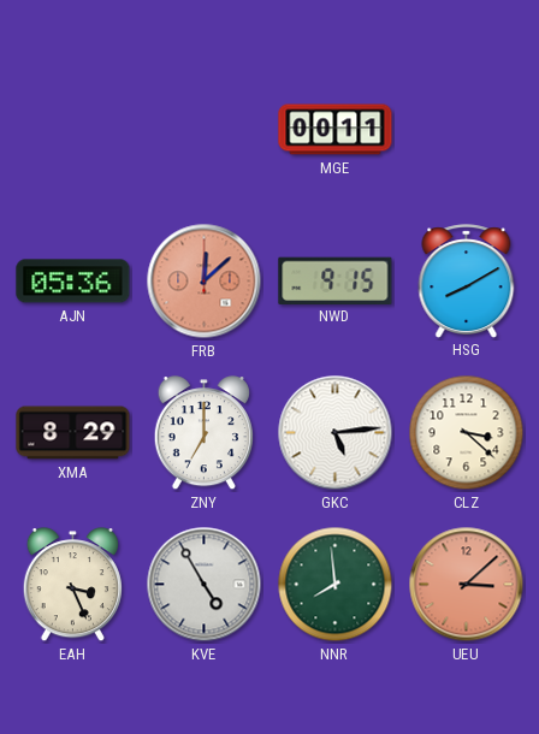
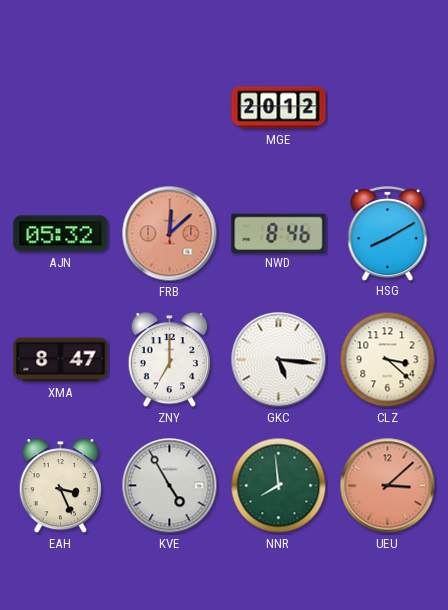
MGE: 00:11 -> 20:12
AJN: 05:36 -> 05:32
NWD: 9:15 -> 8:46
XMA: 8:29 -> 8:47
GKC: 5:14 -> 5:16
